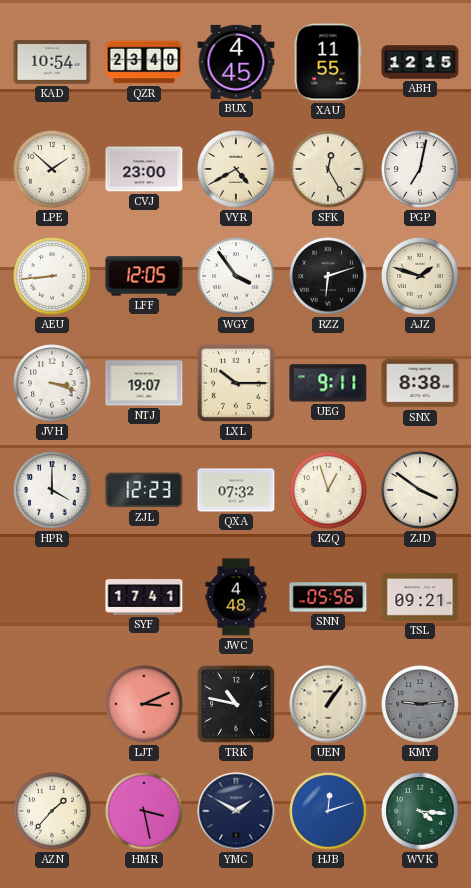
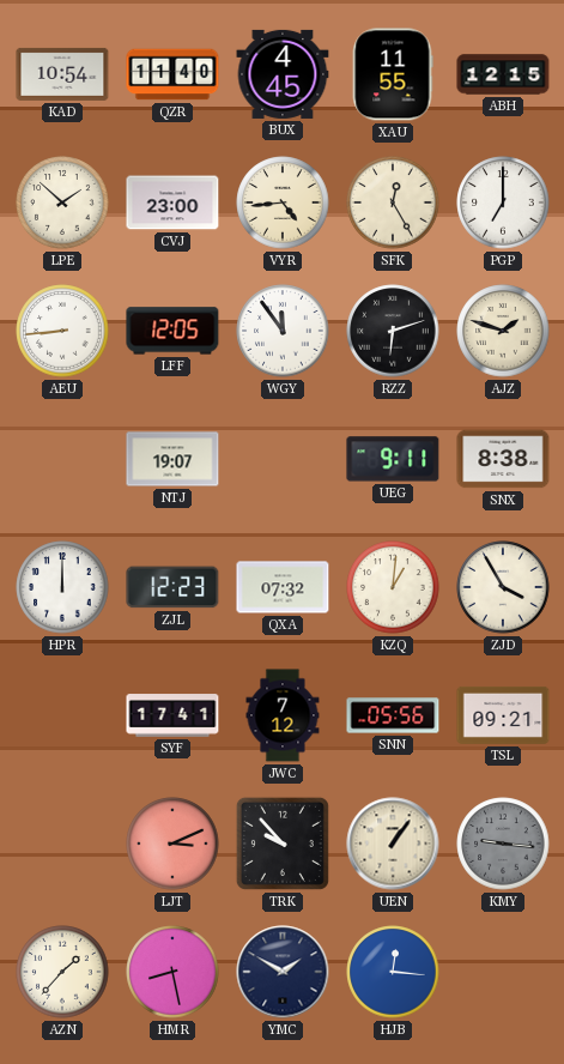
QZR: 23:40 -> 11:40
VYR: 4:40 -> 4:44
PGP: 7:02 -> 7:00
WGY: 3:54 -> 11:54
JVH: 3:18 -> none
LXL: 10:15 -> none
HPR: 4:00 -> 12:00
KZQ: 12:57 -> 1:01
ZJD: 3:51 -> 3:55
JWC: 4:48 -> 7:12
TRK: 10:47 -> 9:53
KMY: 9:14 -> 9:16
HMR: 3:28 -> 8:28
HJB: 12:12 -> 12:16
WVK: 4:16 -> none
